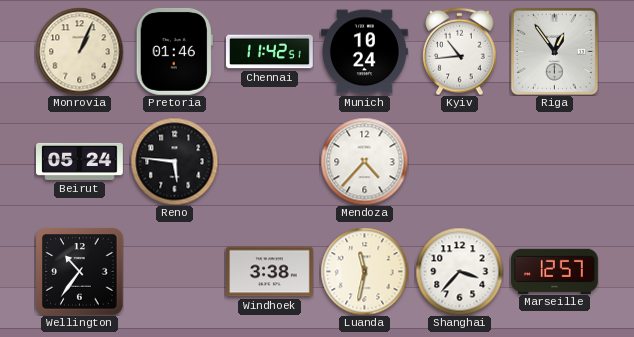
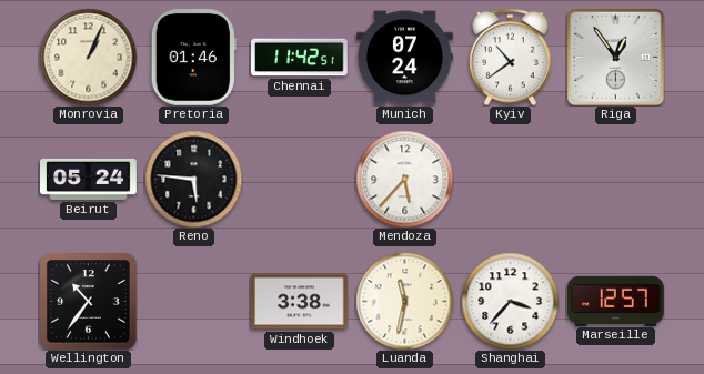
Munich: 10:24 -> 07:24
Kyiv: 10:44 -> 10:39
Mendoza: 4:37 -> 5:37
